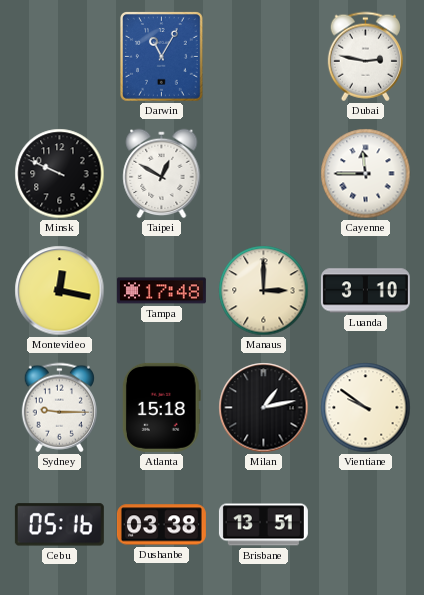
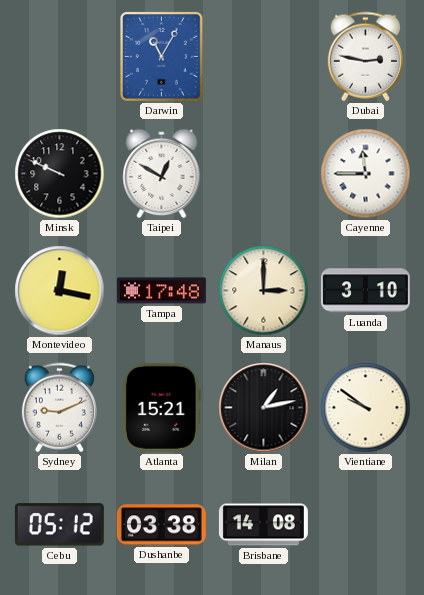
Sydney: 9:15 -> 9:11
Atlanta: 15:18 -> 15:21
Cebu: 05:16 -> 05:12
Brisbane: 13:51 -> 14:08
